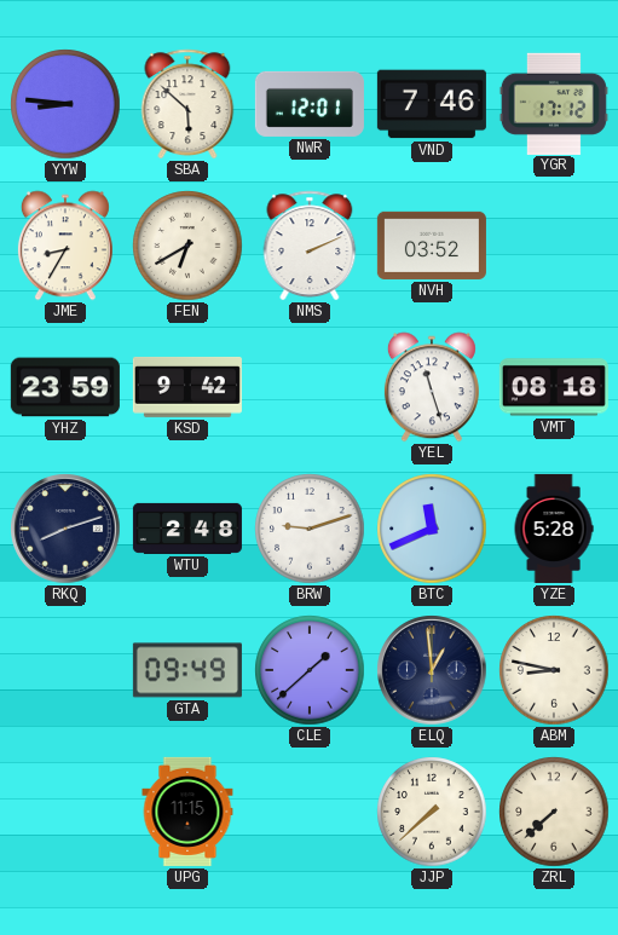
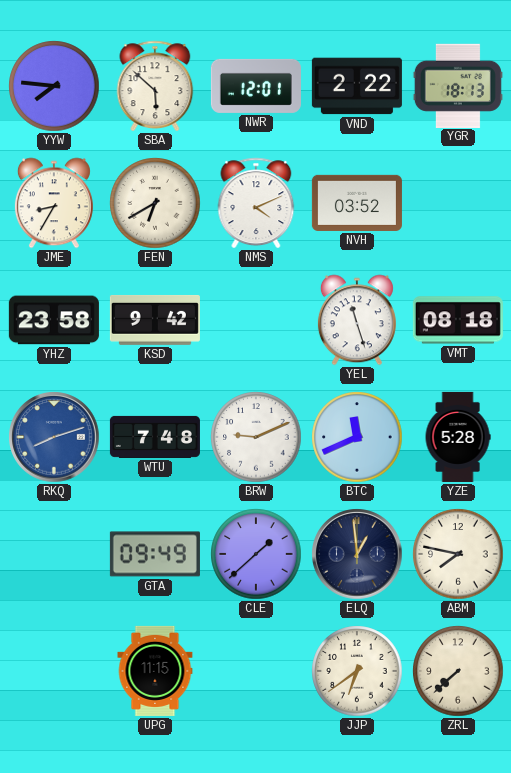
YYW: 8:46 -> 7:46
VND: 7:46 -> 2:22
YGR: 17:12 -> 18:13
NMS: 2:11 -> 4:11
YHZ: 23:59 -> 23:58
RKQ dial: navy -> blue
WTU: 2:48 -> 7:48
BRW: 9:12 -> 9:11
ABM: 8:47 -> 7:47
JJP: 7:38 -> 6:39
